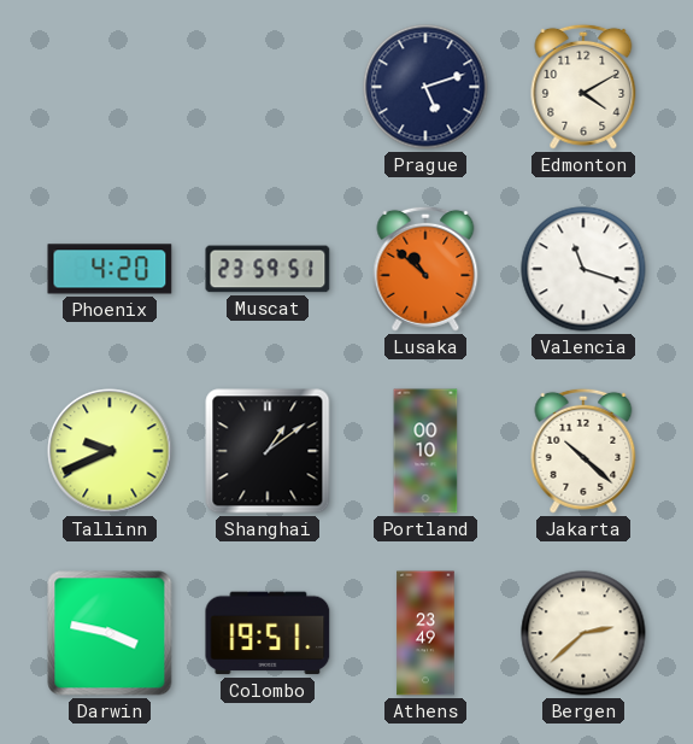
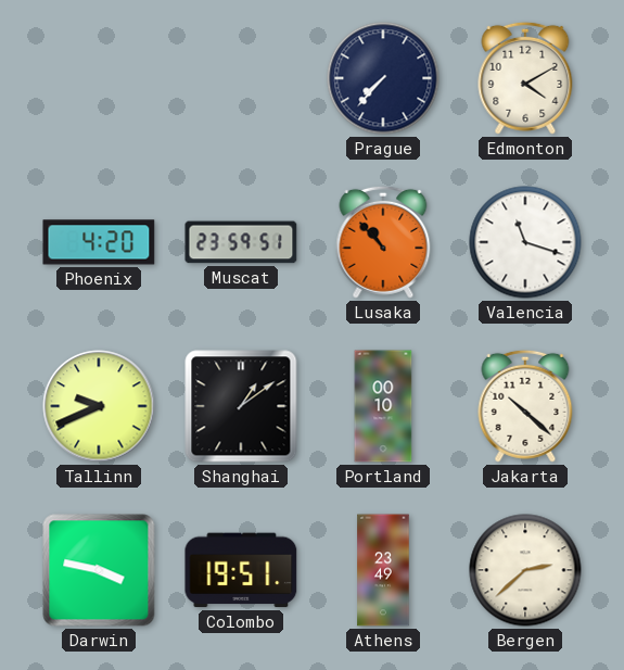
Prague: 5:12 -> 7:37
Lusaka: 10:52 -> 10:53
